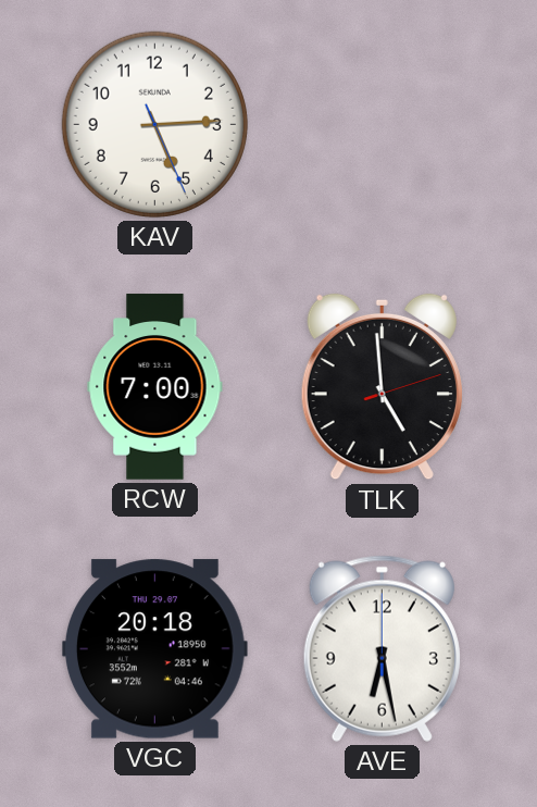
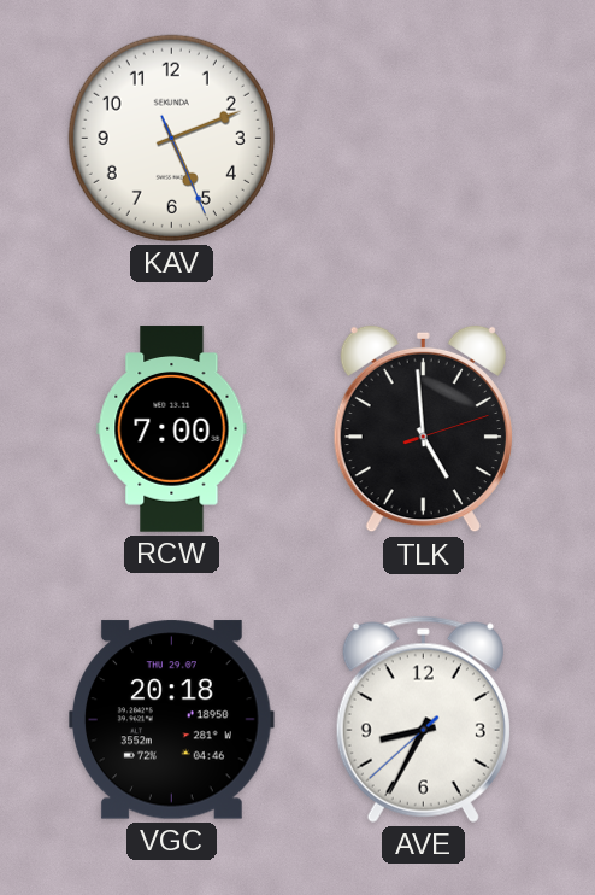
KAV: 5:14 -> 5:11
AVE: 6:28 -> 8:34
